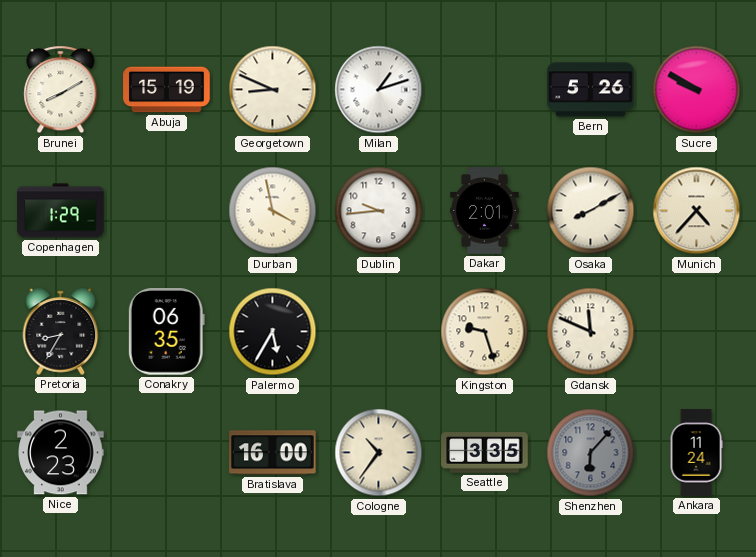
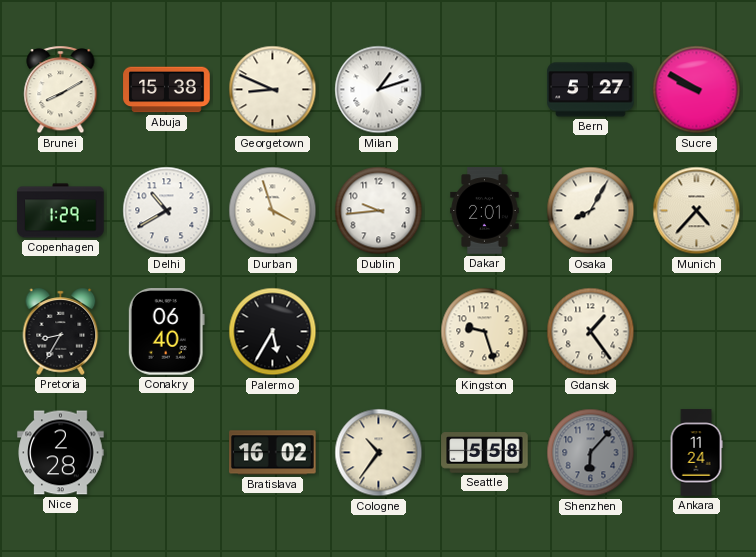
Abuja: 15:19 -> 15:38
Bern: 5:26 -> 5:27
Delhi: none -> 10:40
Durban: 3:58 -> 3:57
Osaka: 8:10 -> 8:05
Conakry: 06:35 -> 06:40
Gdansk: 11:49 -> 1:24
Nice: 2:23 -> 2:28
Bratislava: 16:00 -> 16:02
Seattle: 3:35 -> 5:58
